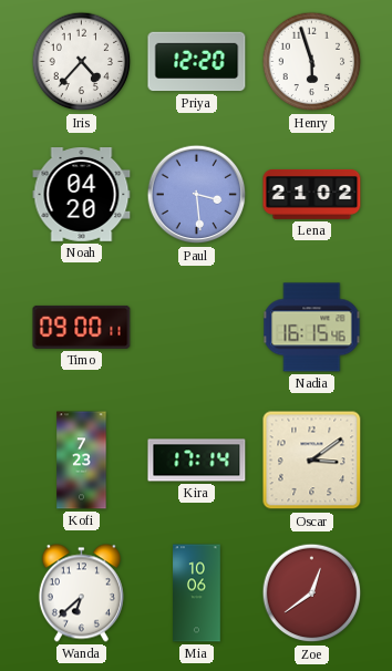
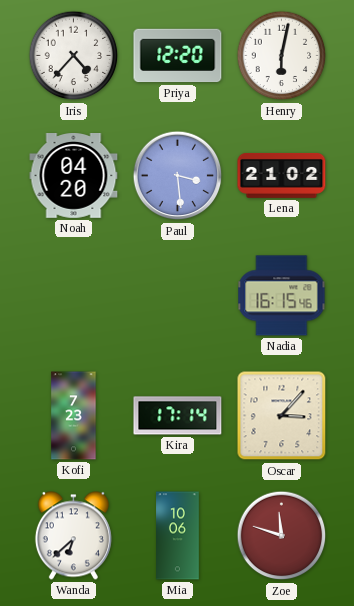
Henry: 5:57 -> 6:02
Timo: 09:00 -> none
Oscar: 3:09 -> 3:07
Zoe: 12:39 -> 11:48
